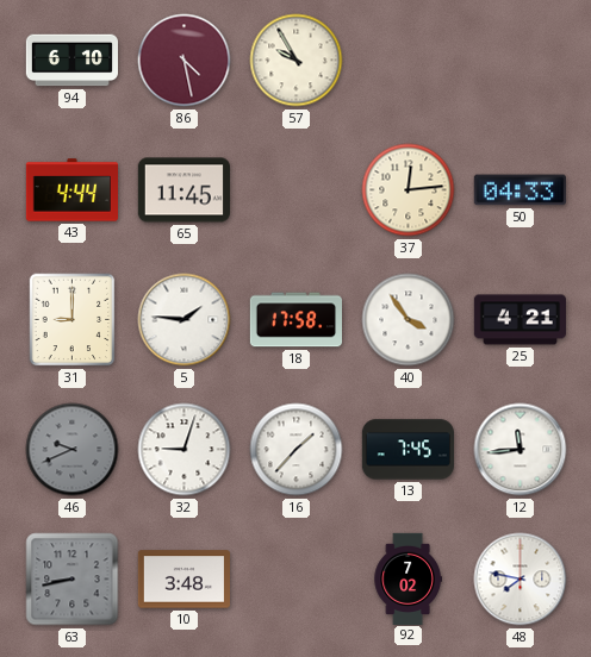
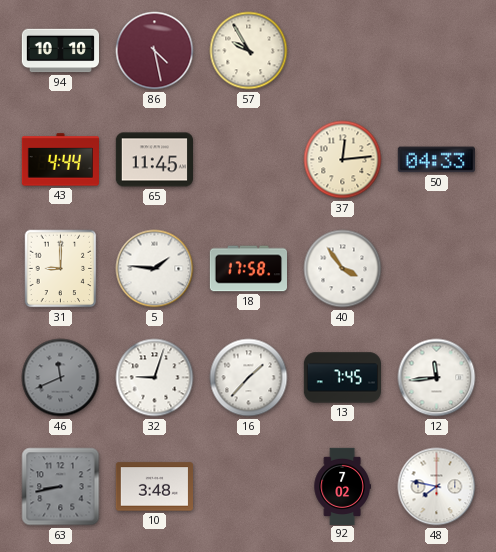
94: 6:10 -> 10:10
25: 4:21 -> none
46: 9:41 -> 11:41
